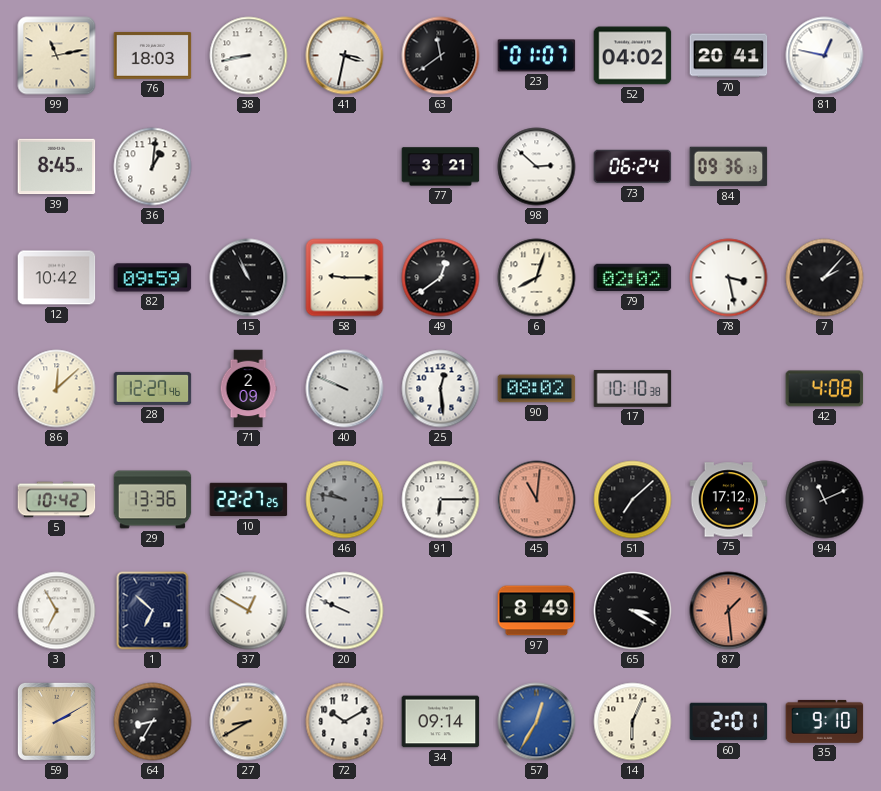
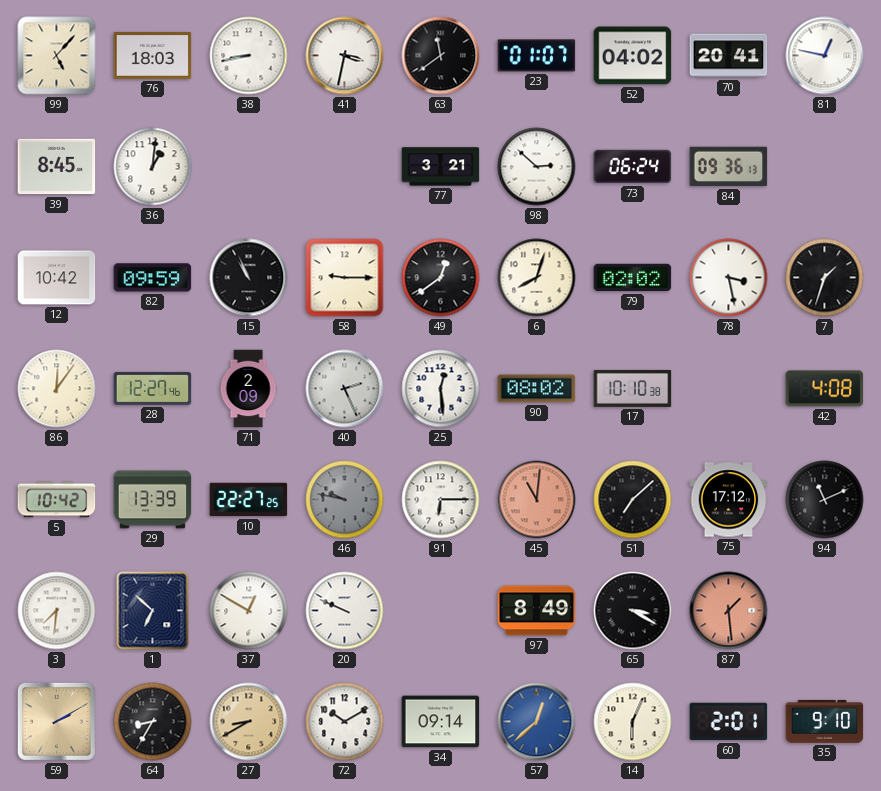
99: 11:13 -> 5:07
7: 2:07 -> 1:33
86: 12:08 -> 12:06
40: 9:49 -> 2:26
29: 13:36 -> 13:39
3: 6:55 -> 7:31
57: 12:35 -> 12:38
